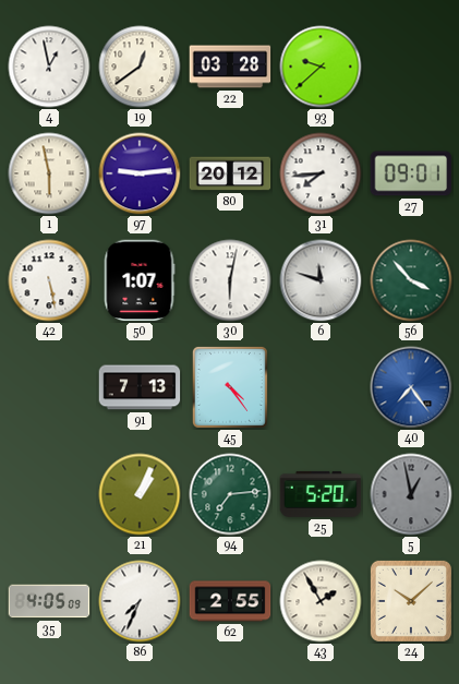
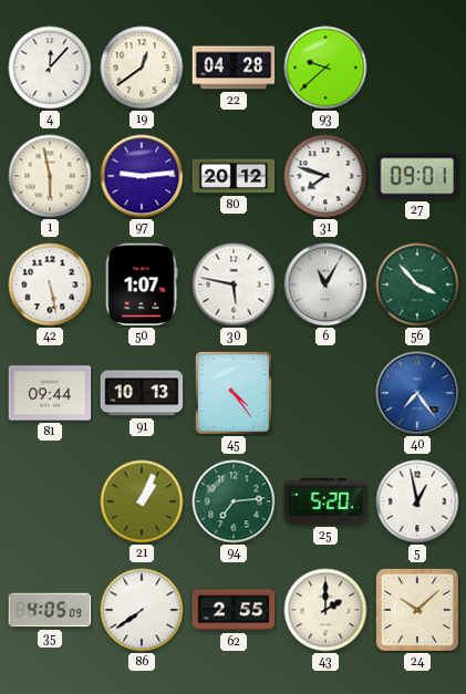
4: 12:58 -> 12:07
22: 03:28 -> 04:28
31: 7:44 -> 7:48
30: 6:02 -> 5:47
6: 11:48 -> 11:05
81: none -> 09:44
91: 7:13 -> 10:13
5 dial: grey -> white
86: 7:34 -> 7:39
43: 1:55 -> 2:00
